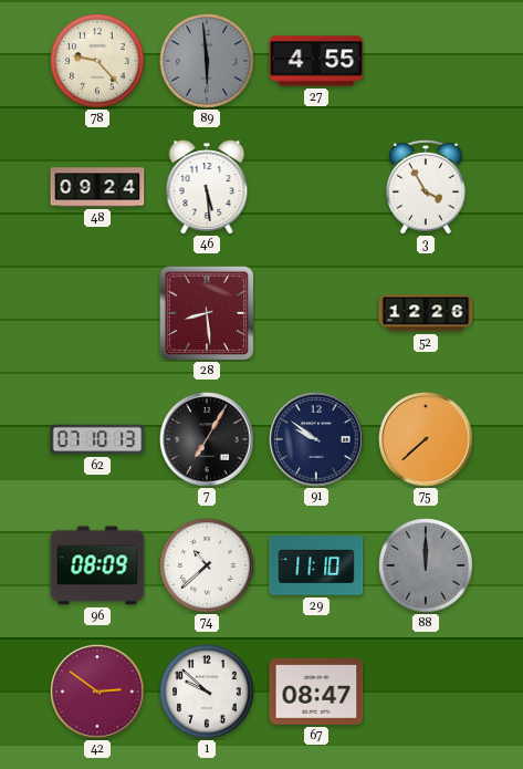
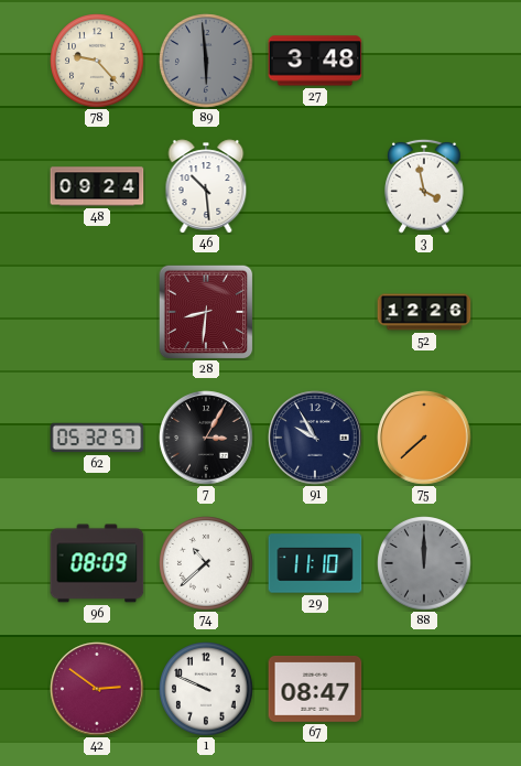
27: 4:55 -> 3:48
46: 5:29 -> 10:29
3: 3:55 -> 3:58
28: 8:29 -> 8:31
62: 07:10 -> 05:32
7: 7:05 -> 3:05
91: 9:51 -> 9:55
1: 9:52 -> 9:49
